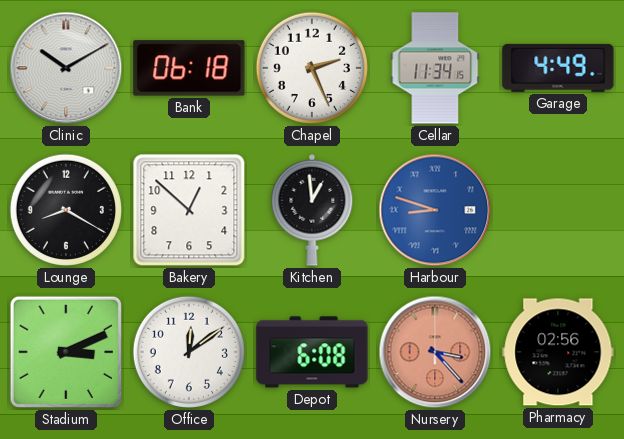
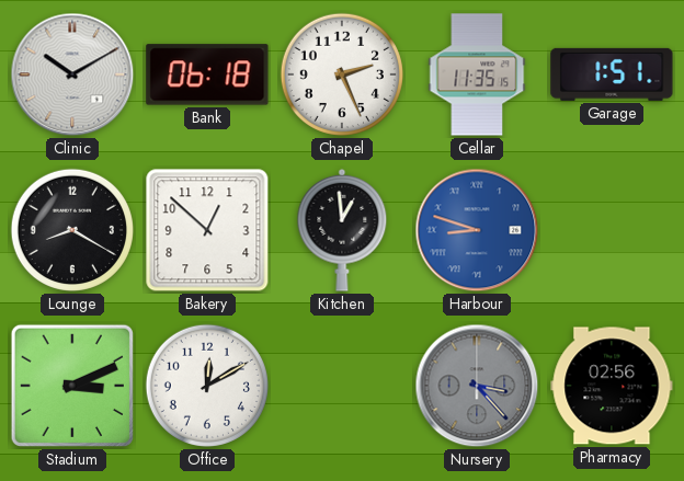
Cellar: 11:34 -> 11:35
Garage: 4:49 -> 1:51
Office: 12:09 -> 12:10
Depot: 6:08 -> none
Nursery dial: salmon -> grey
